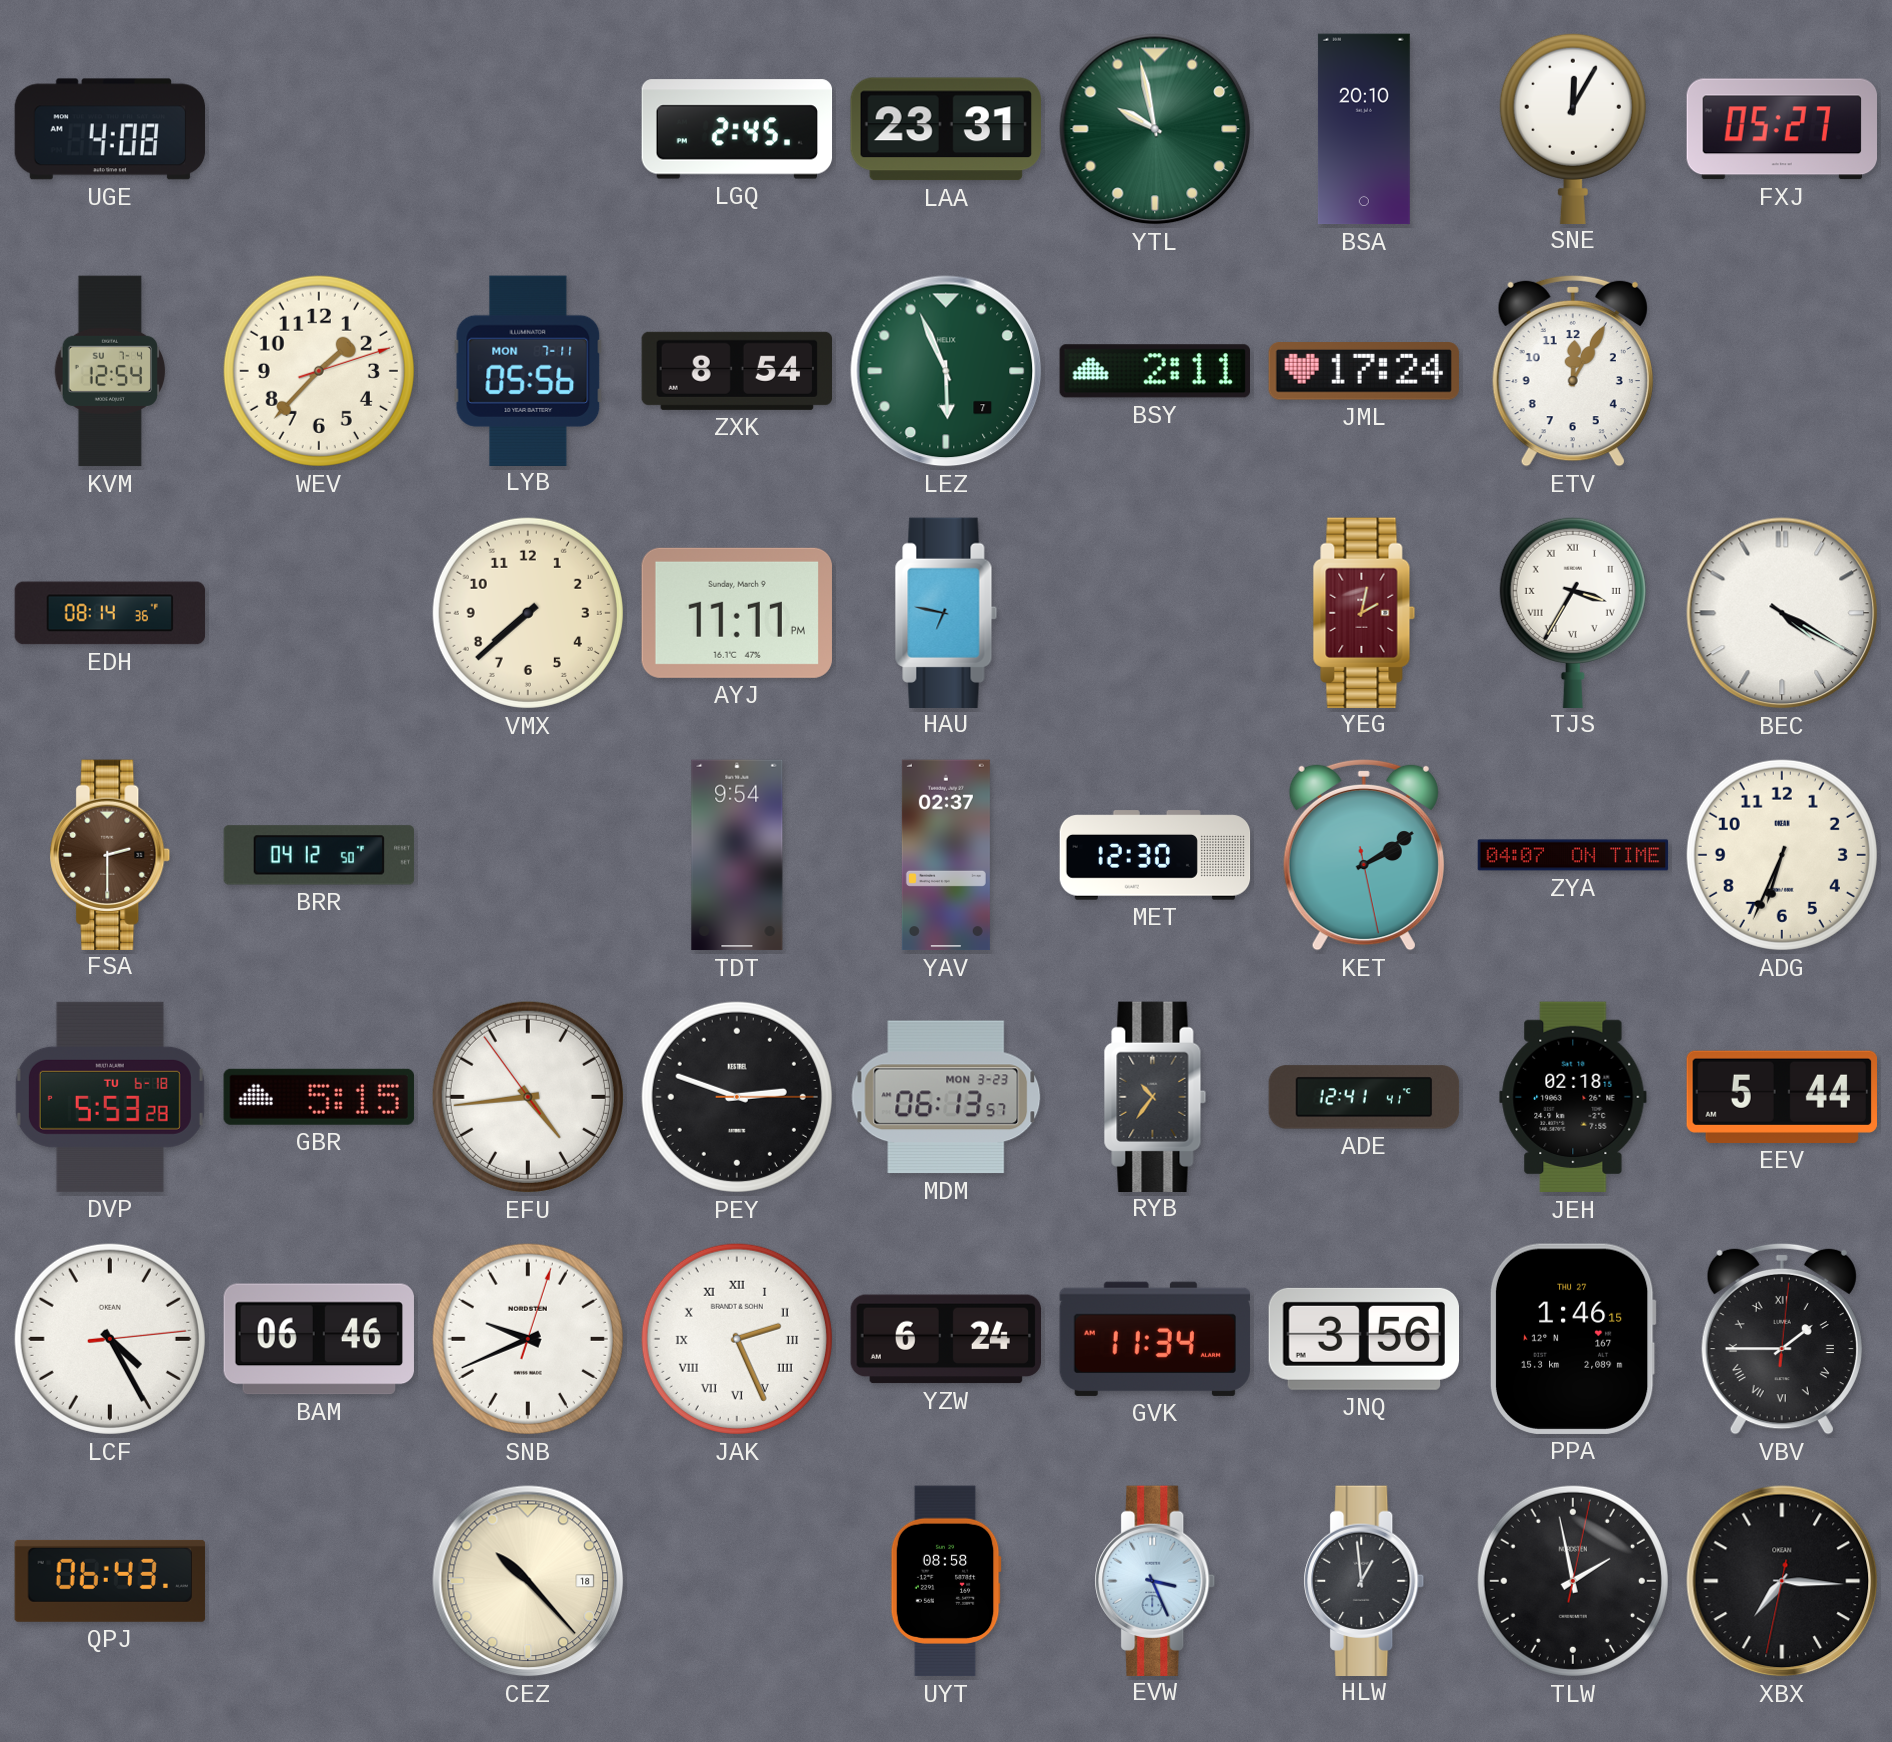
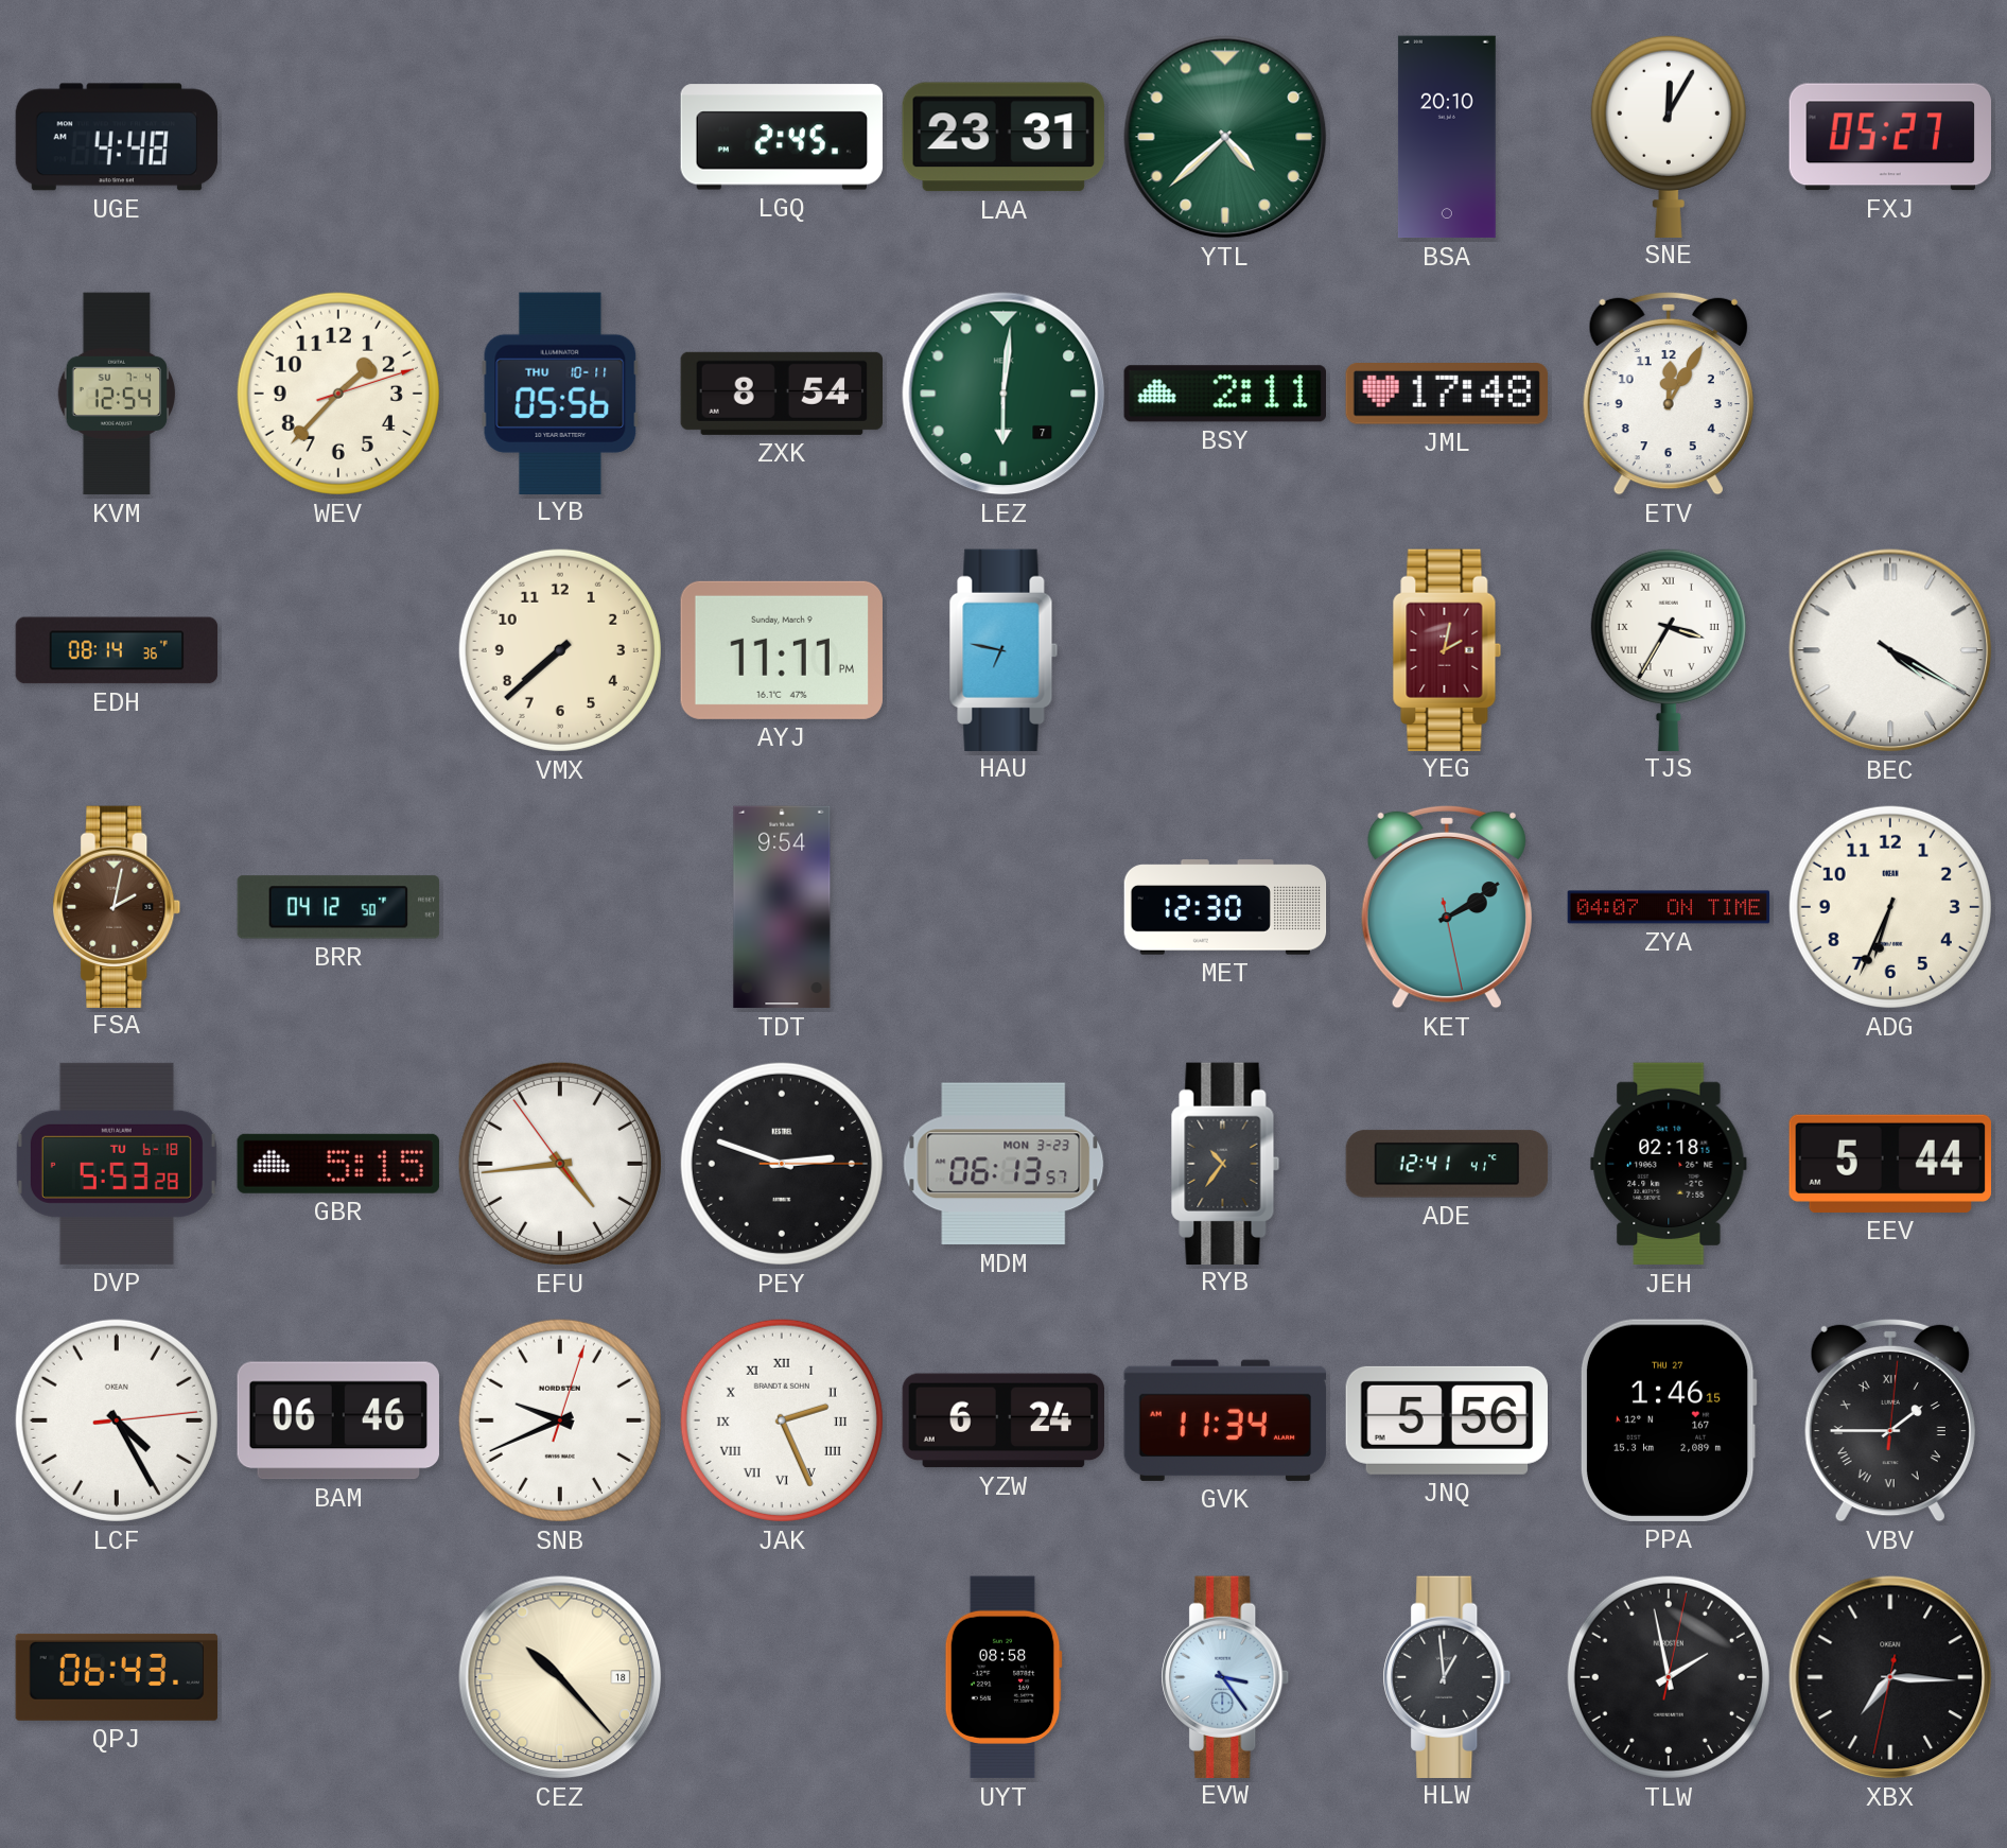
UGE: 4:08 -> 4:48
YTL: 9:58 -> 4:38
LYB date: MON 7-11 -> THU 10-11
LEZ: 5:56 -> 6:01
JML: 17:24 -> 17:48
FSA: 2:30 -> 2:02
YAV: 02:37 -> none
JNQ: 3:56 -> 5:56
EVW: 3:26 -> 3:24
